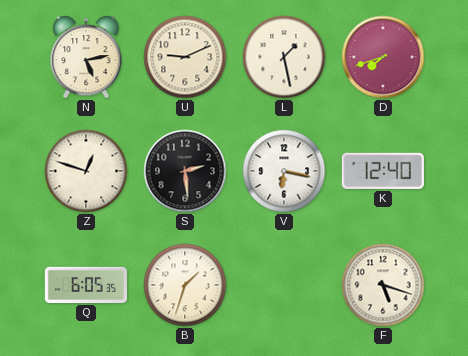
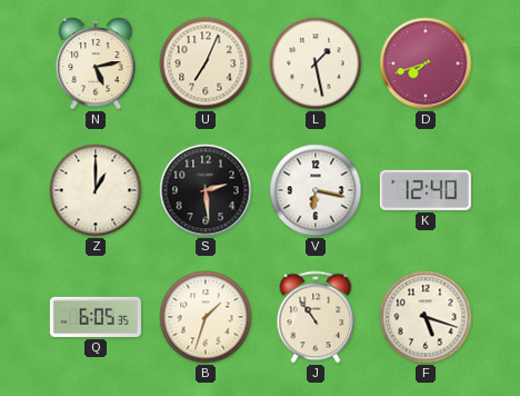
U: 9:11 -> 7:04
Z: 12:48 -> 1:00
J: none -> 10:54
